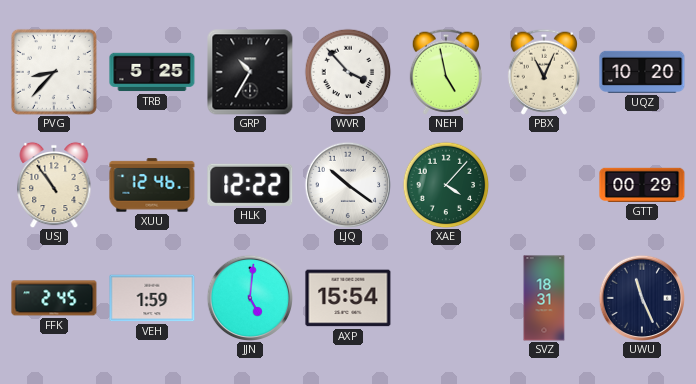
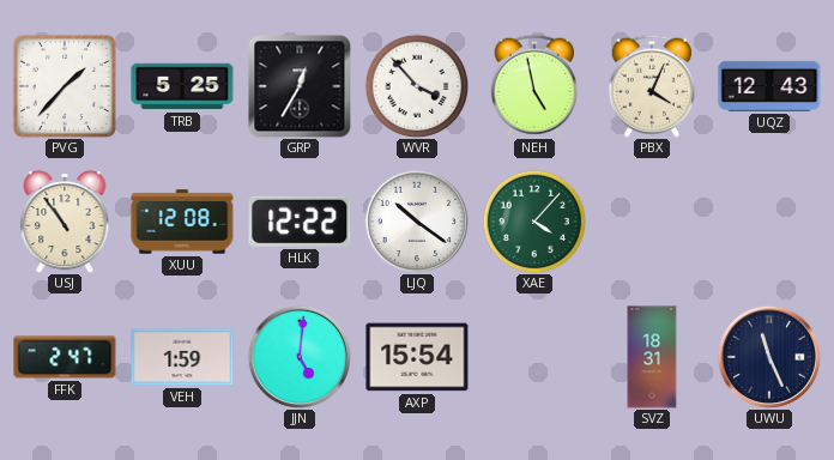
PVG: 8:37 -> 1:37
GRP: 10:35 -> 12:35
PBX: 11:04 -> 4:04
UQZ: 10:20 -> 12:43
XUU: 12:46 -> 12:08
GTT: 00:29 -> none
FFK: 2:45 -> 2:47
